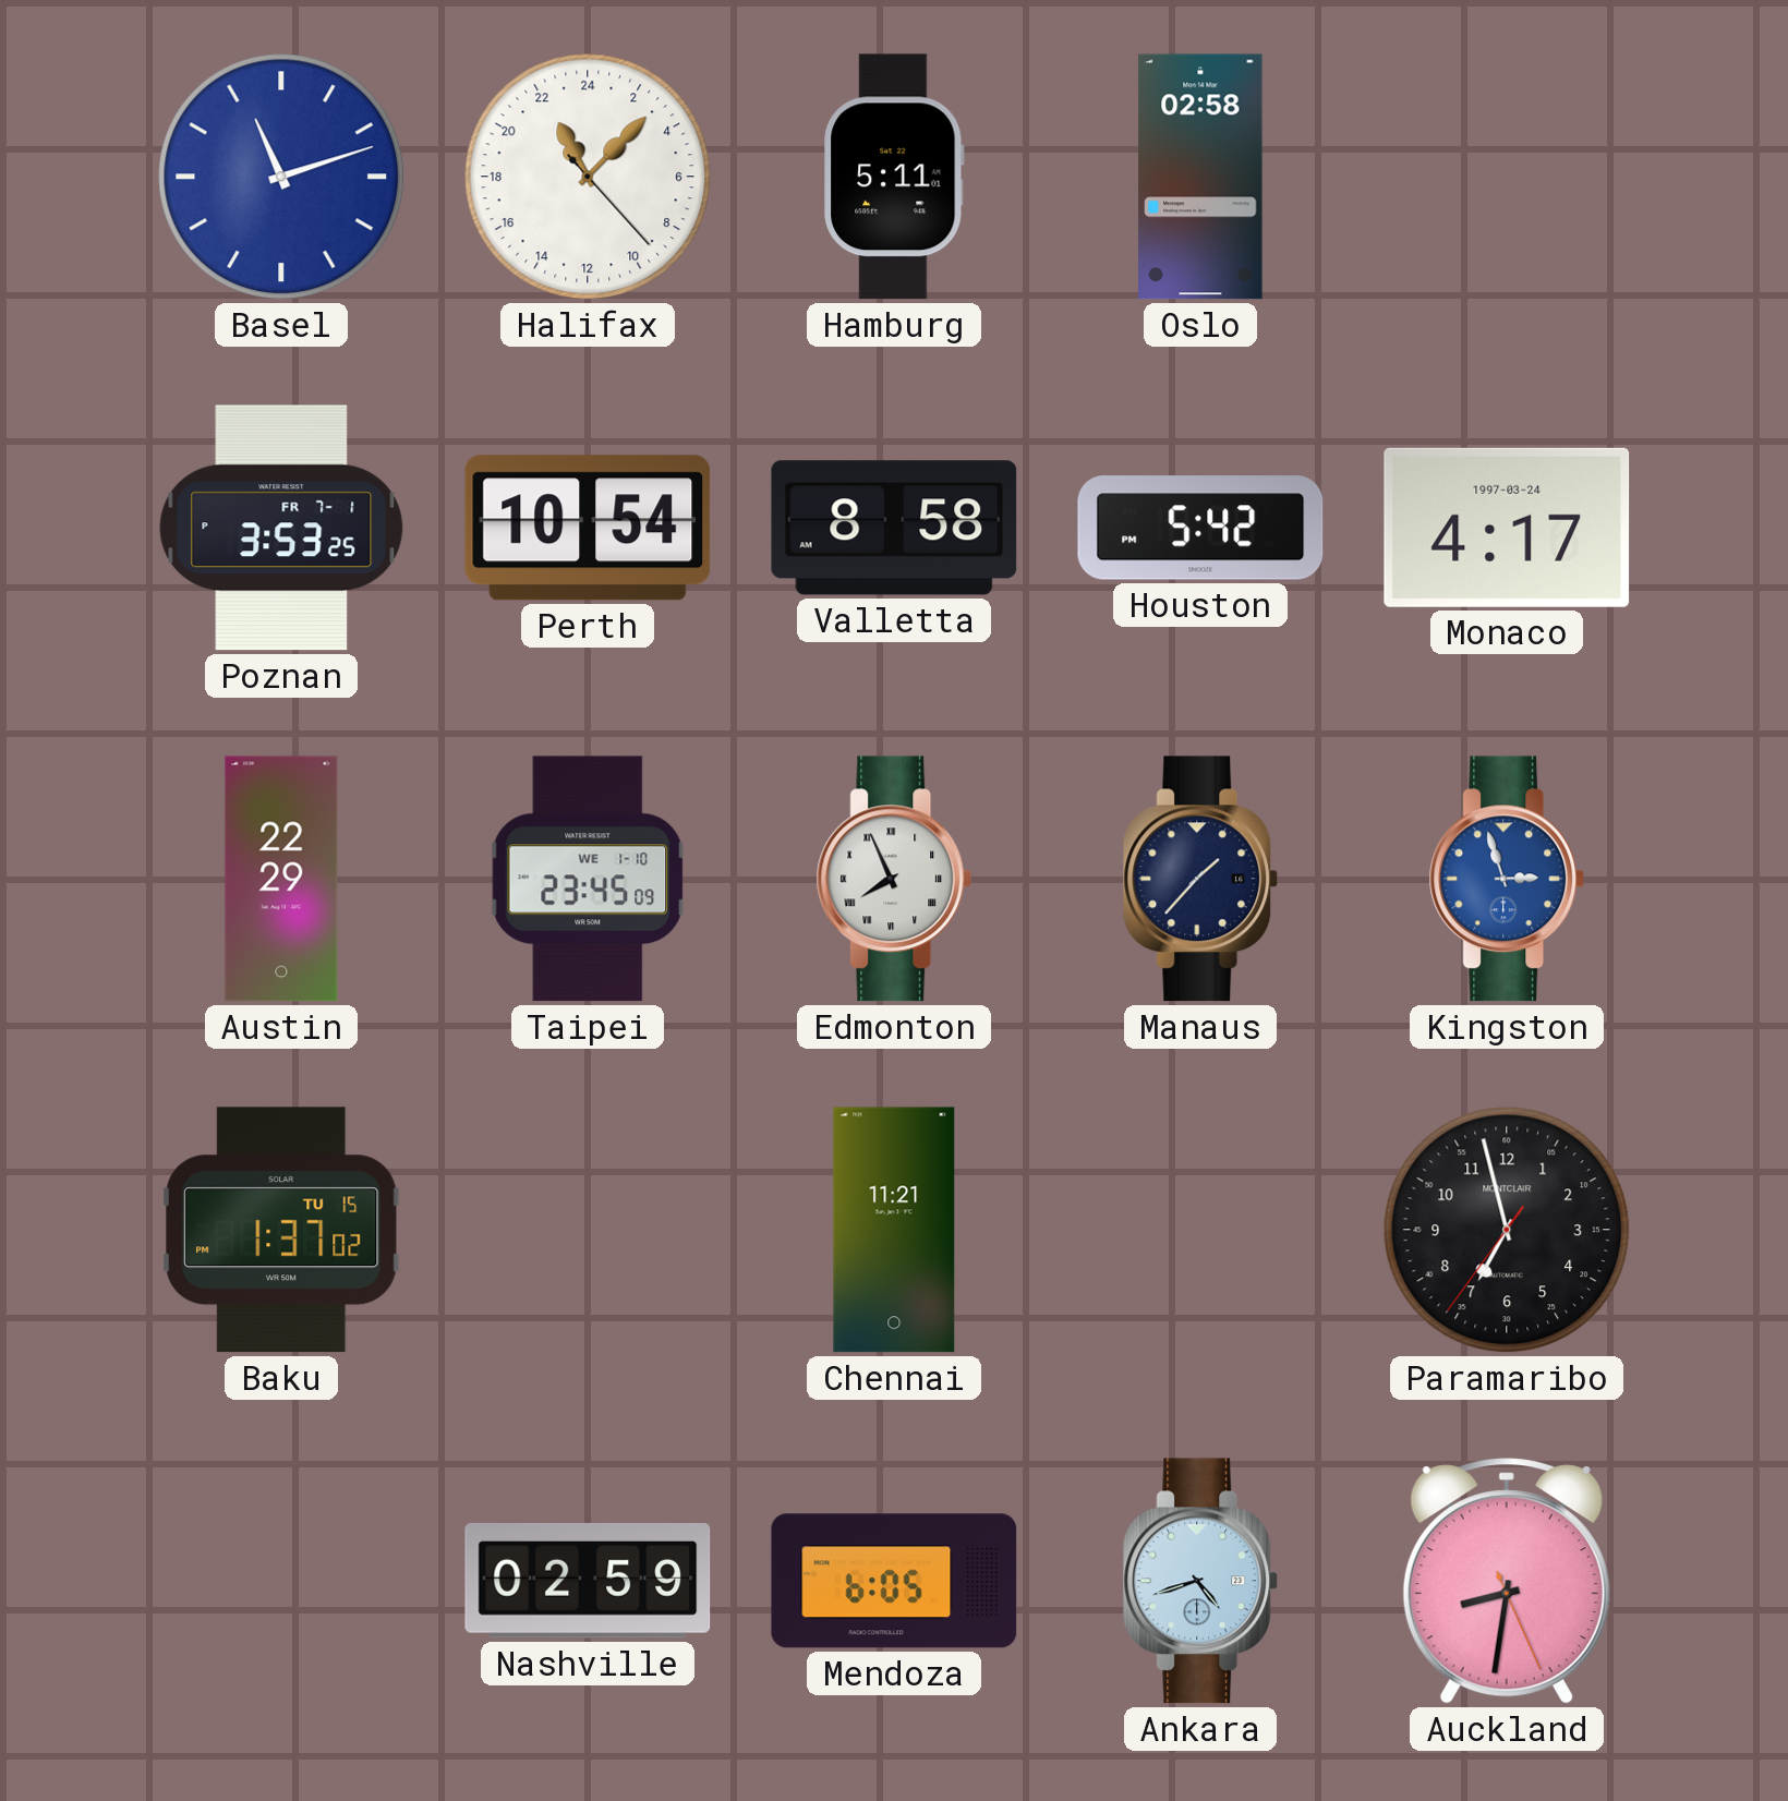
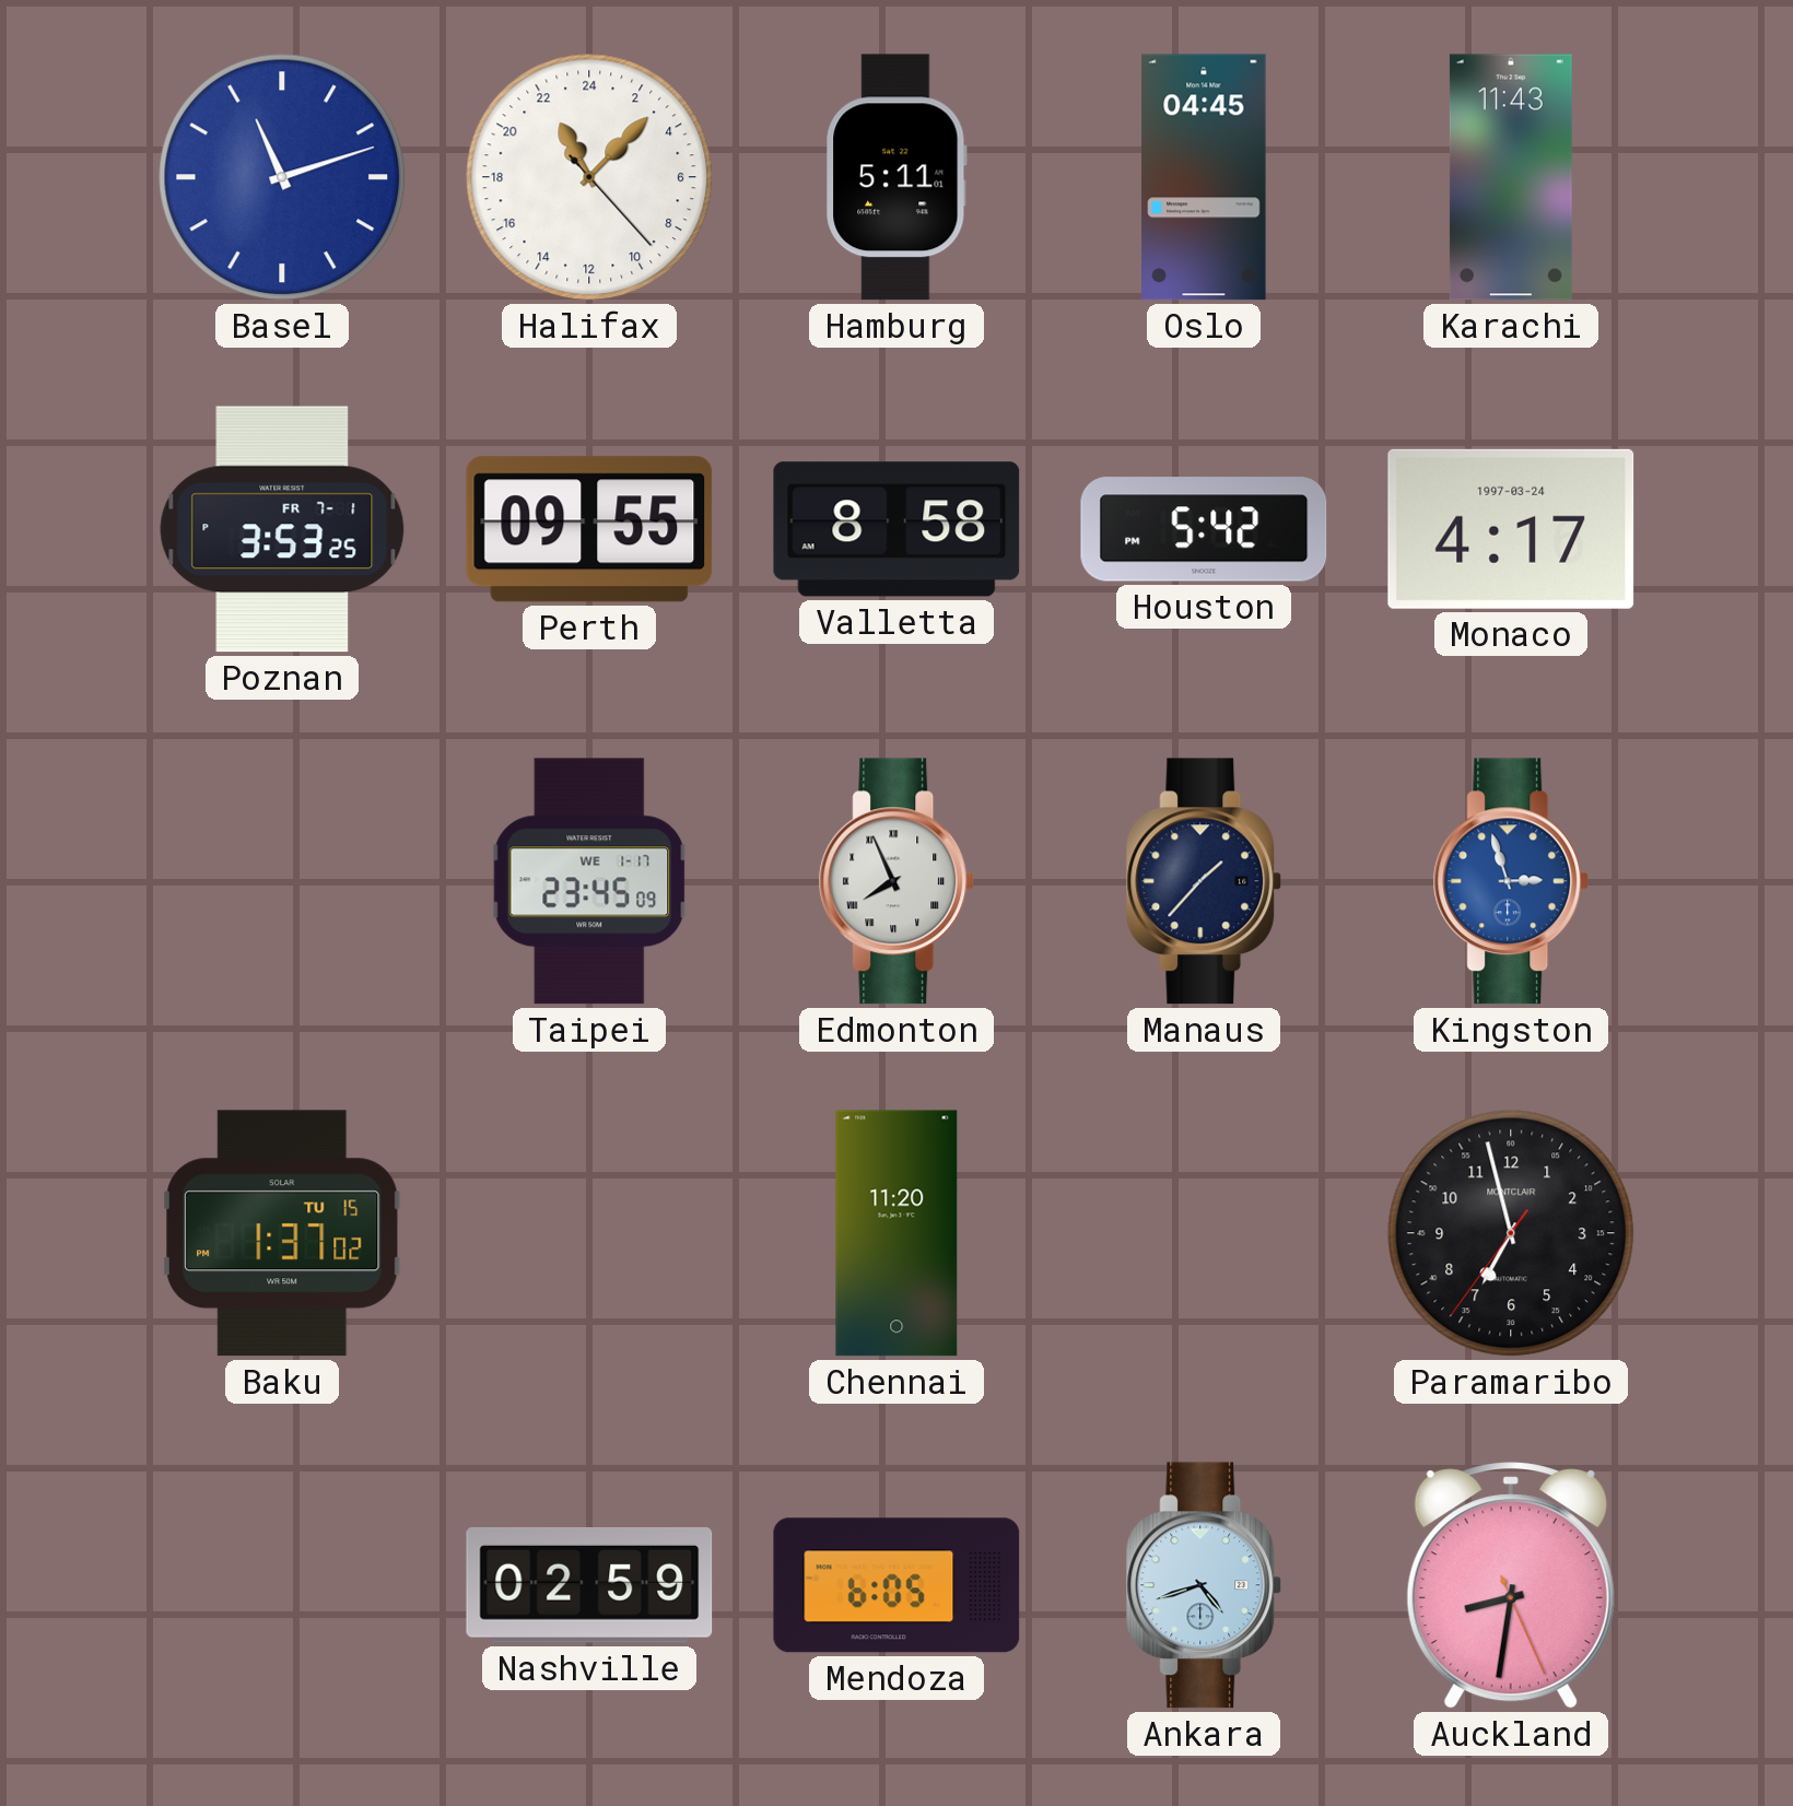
Oslo: 02:58 -> 04:45
Karachi: none -> 11:43
Perth: 10:54 -> 09:55
Austin: 22:29 -> none
Taipei date: WE 1-10 -> WE 1-17
Chennai: 11:21 -> 11:20
